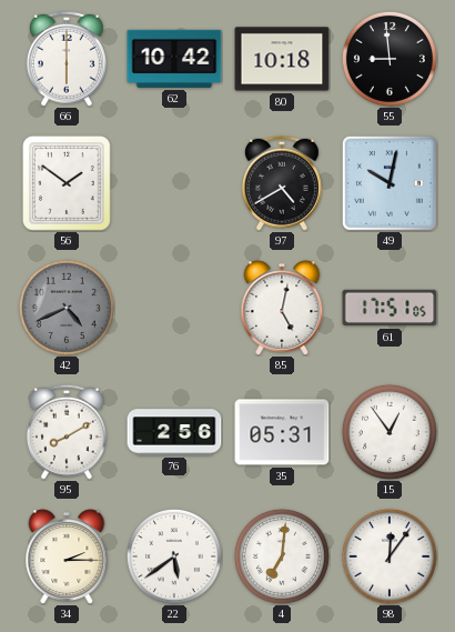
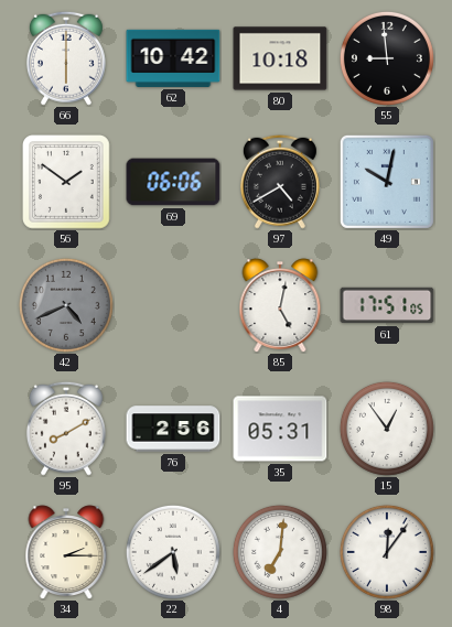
69: none -> 06:06
